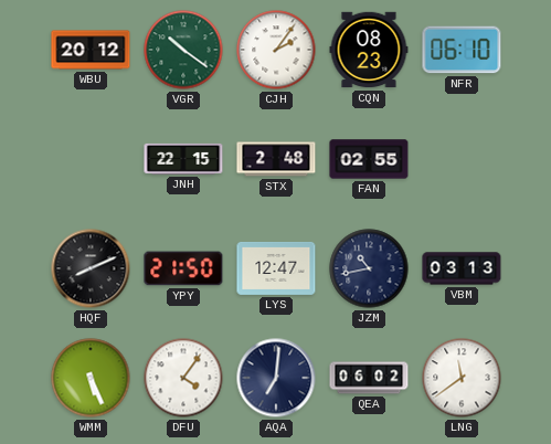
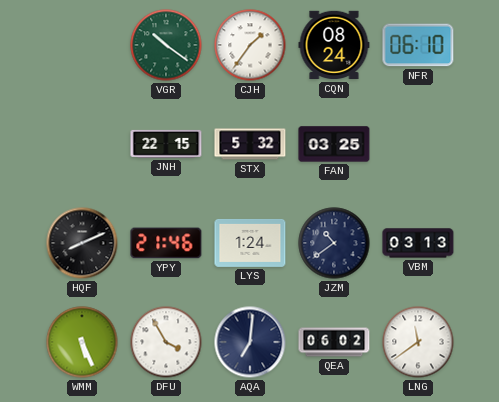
WBU: 20:12 -> none
CJH: 2:06 -> 1:36
CQN: 08:23 -> 08:24
STX: 2:48 -> 5:32
FAN: 02:55 -> 03:25
YPY: 21:50 -> 21:46
LYS: 12:47 -> 1:24
JZM: 10:43 -> 10:39
DFU: 4:06 -> 3:55
